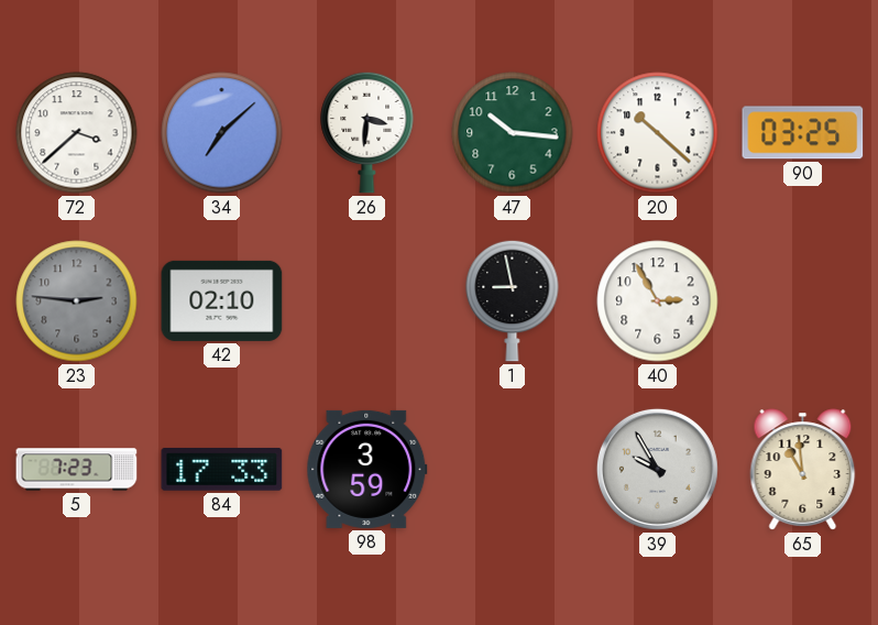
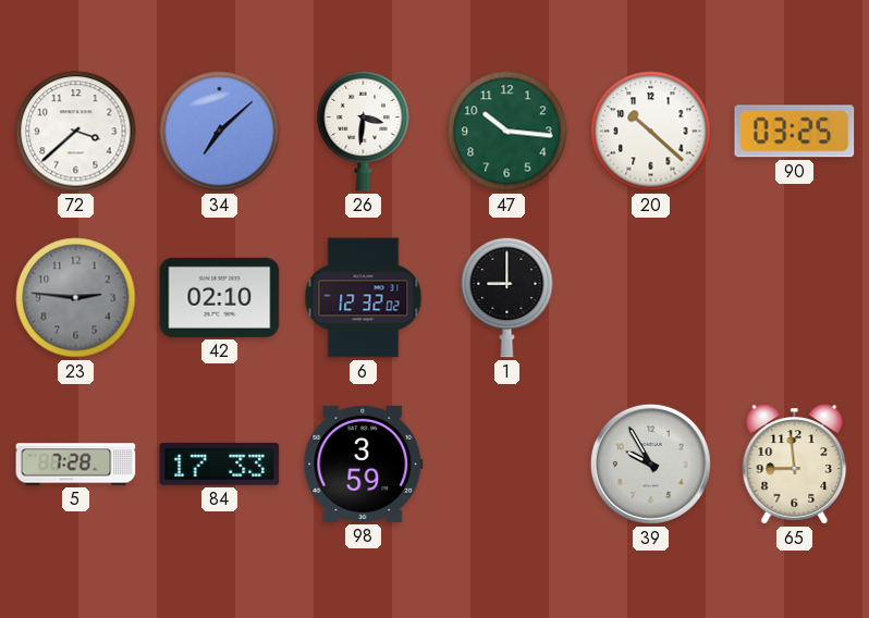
6: none -> 12:32
1: 8:58 -> 9:00
40: 2:55 -> none
5: 7:23 -> 7:28
65: 10:59 -> 8:59
